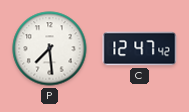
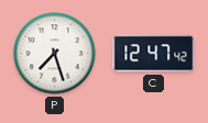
P: 7:29 -> 7:27
